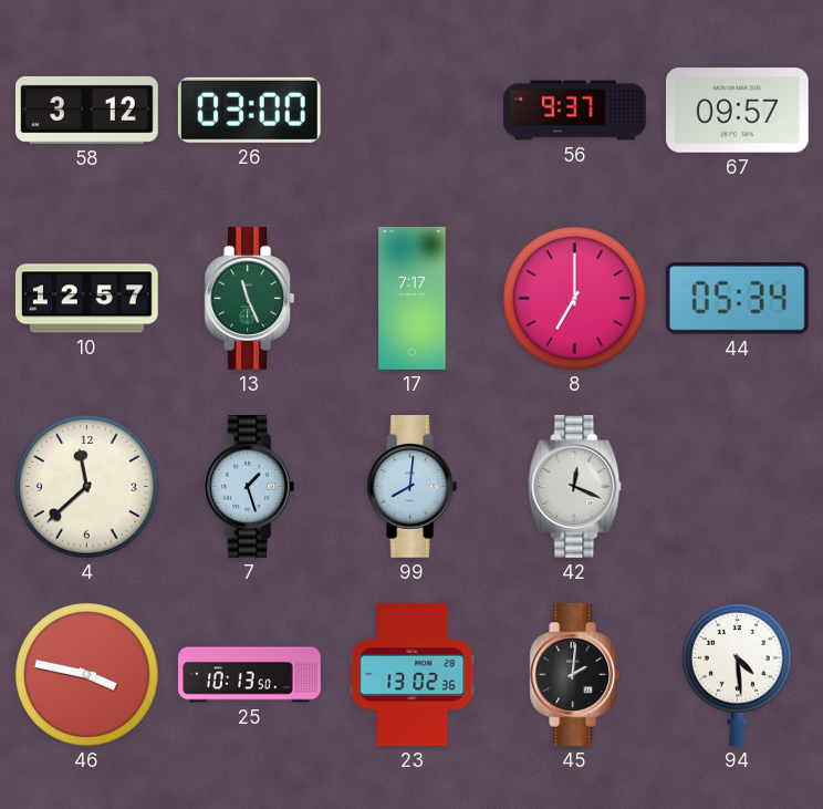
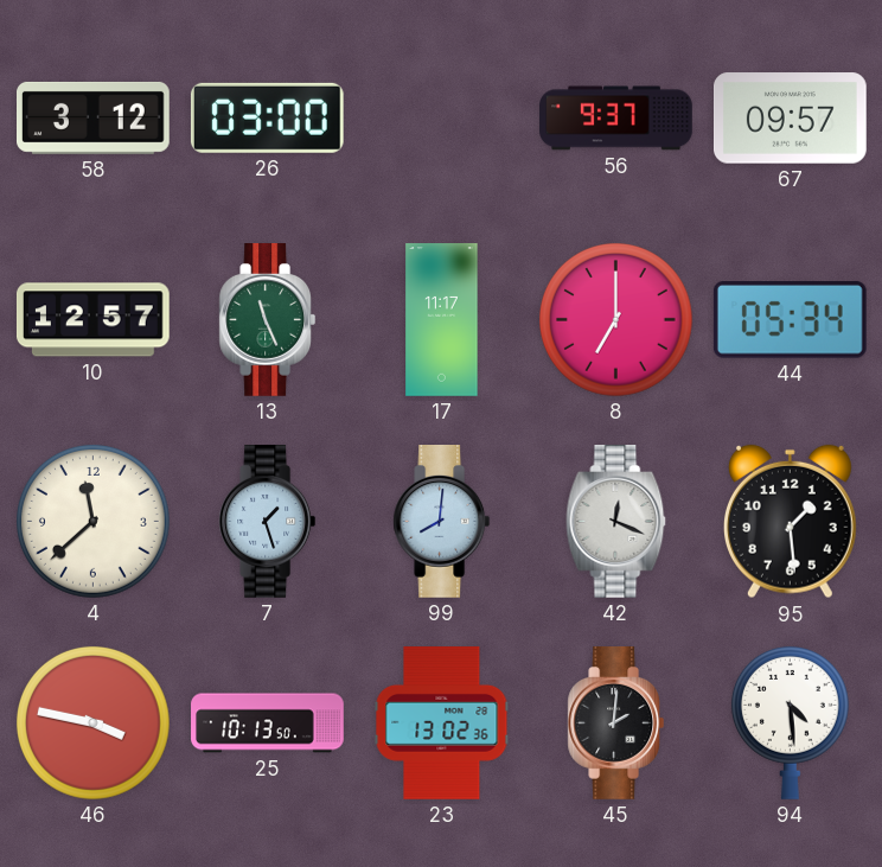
17: 7:17 -> 11:17
95: none -> 1:29
